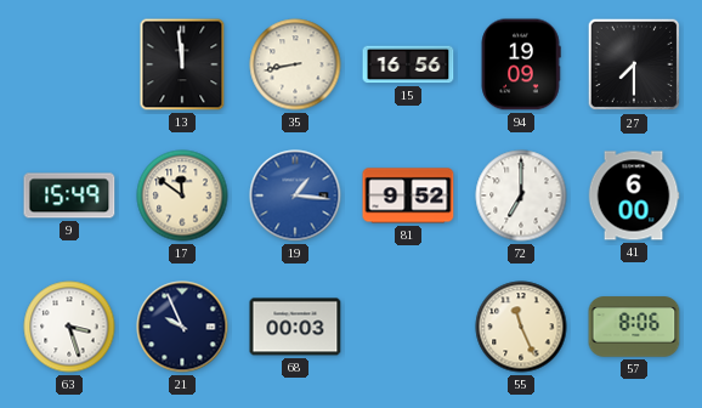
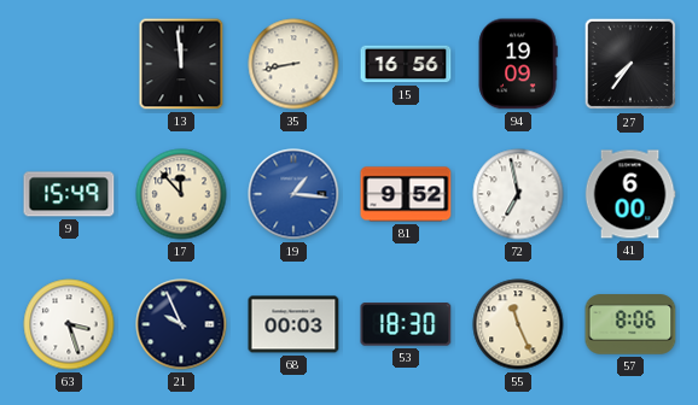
27: 7:30 -> 7:36
17: 11:51 -> 11:53
72: 7:00 -> 6:58
53: none -> 18:30
